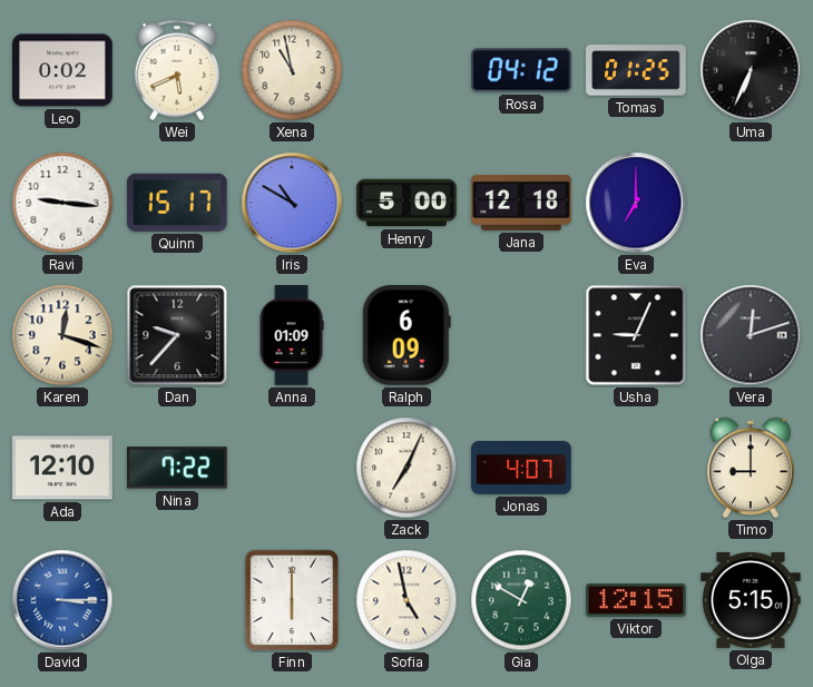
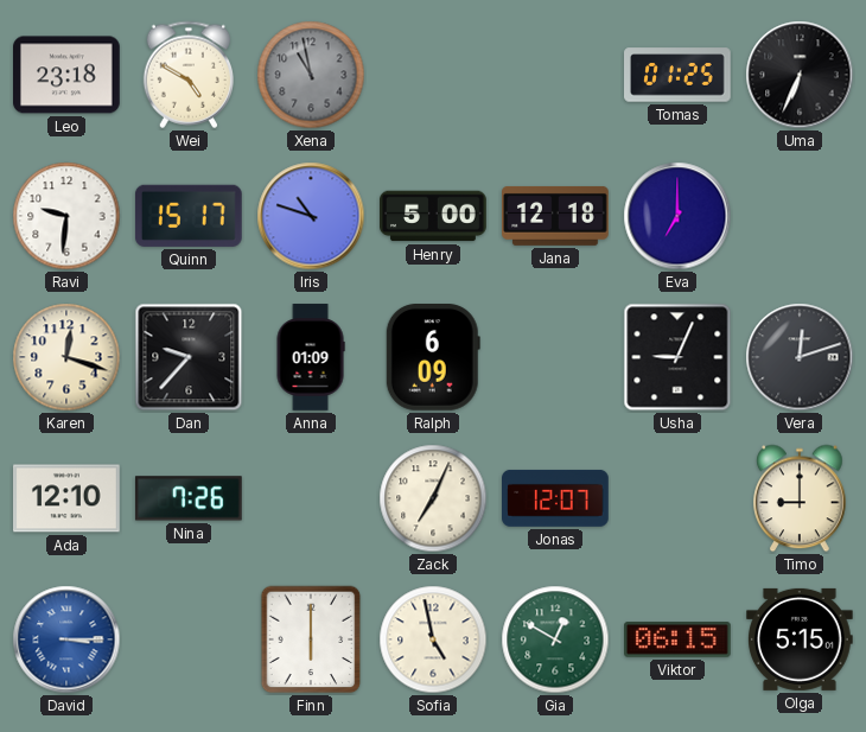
Leo: 0:02 -> 23:18
Wei: 5:41 -> 4:50
Xena dial: cream -> grey
Rosa: 04:12 -> none
Ravi: 9:16 -> 9:31
Iris: 10:50 -> 10:48
Nina: 7:22 -> 7:26
Jonas: 4:07 -> 12:07
Viktor: 12:15 -> 06:15
